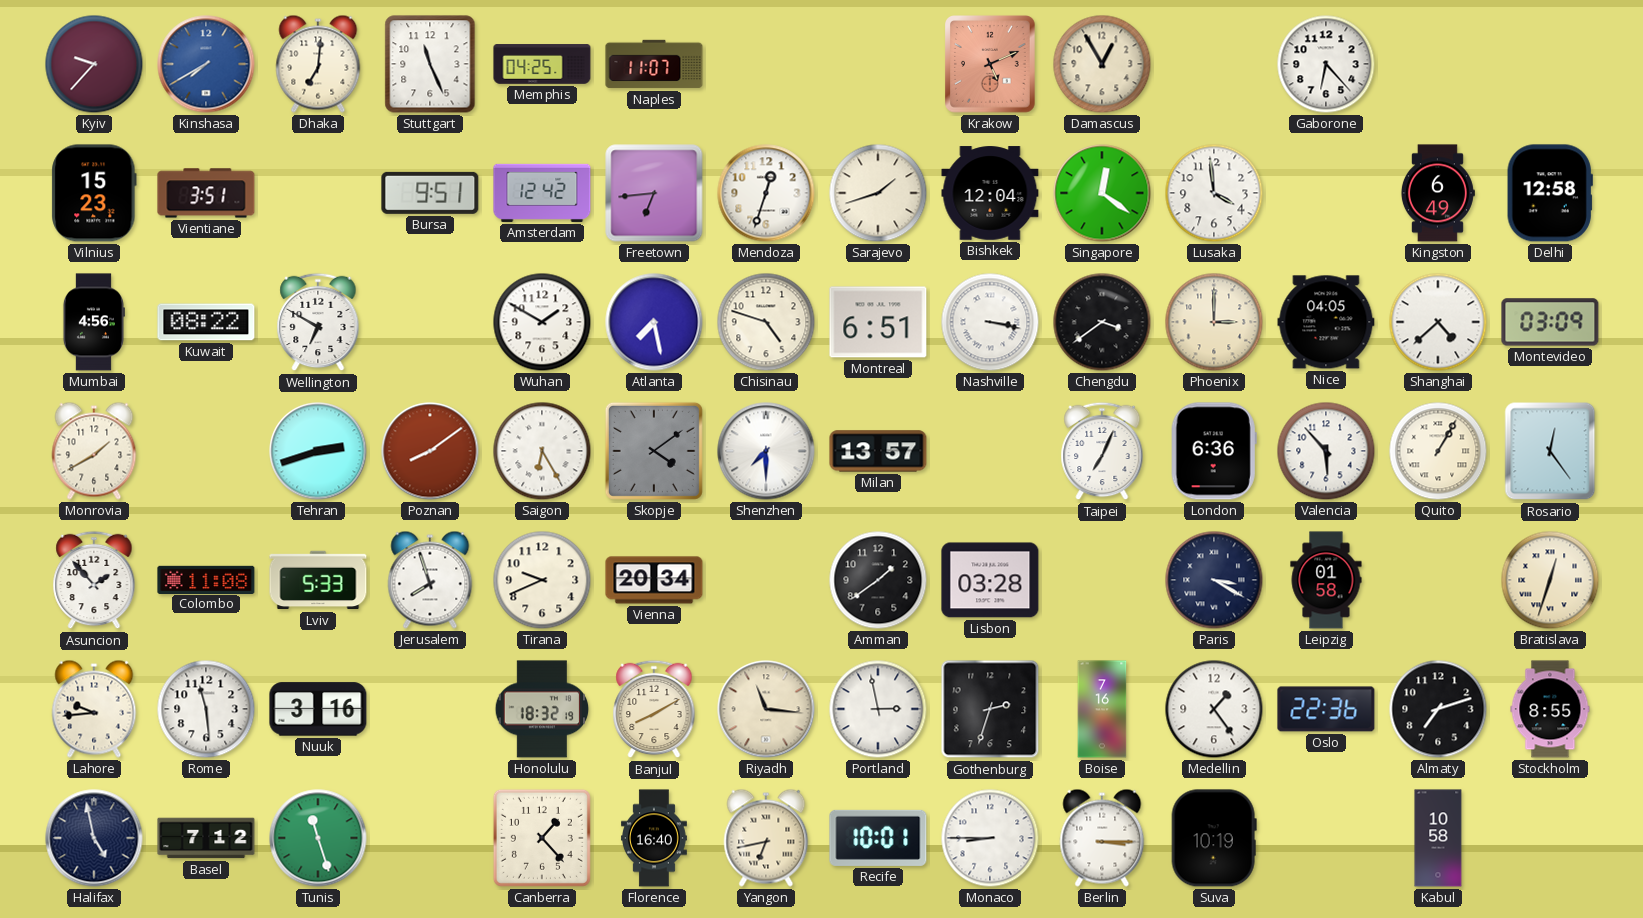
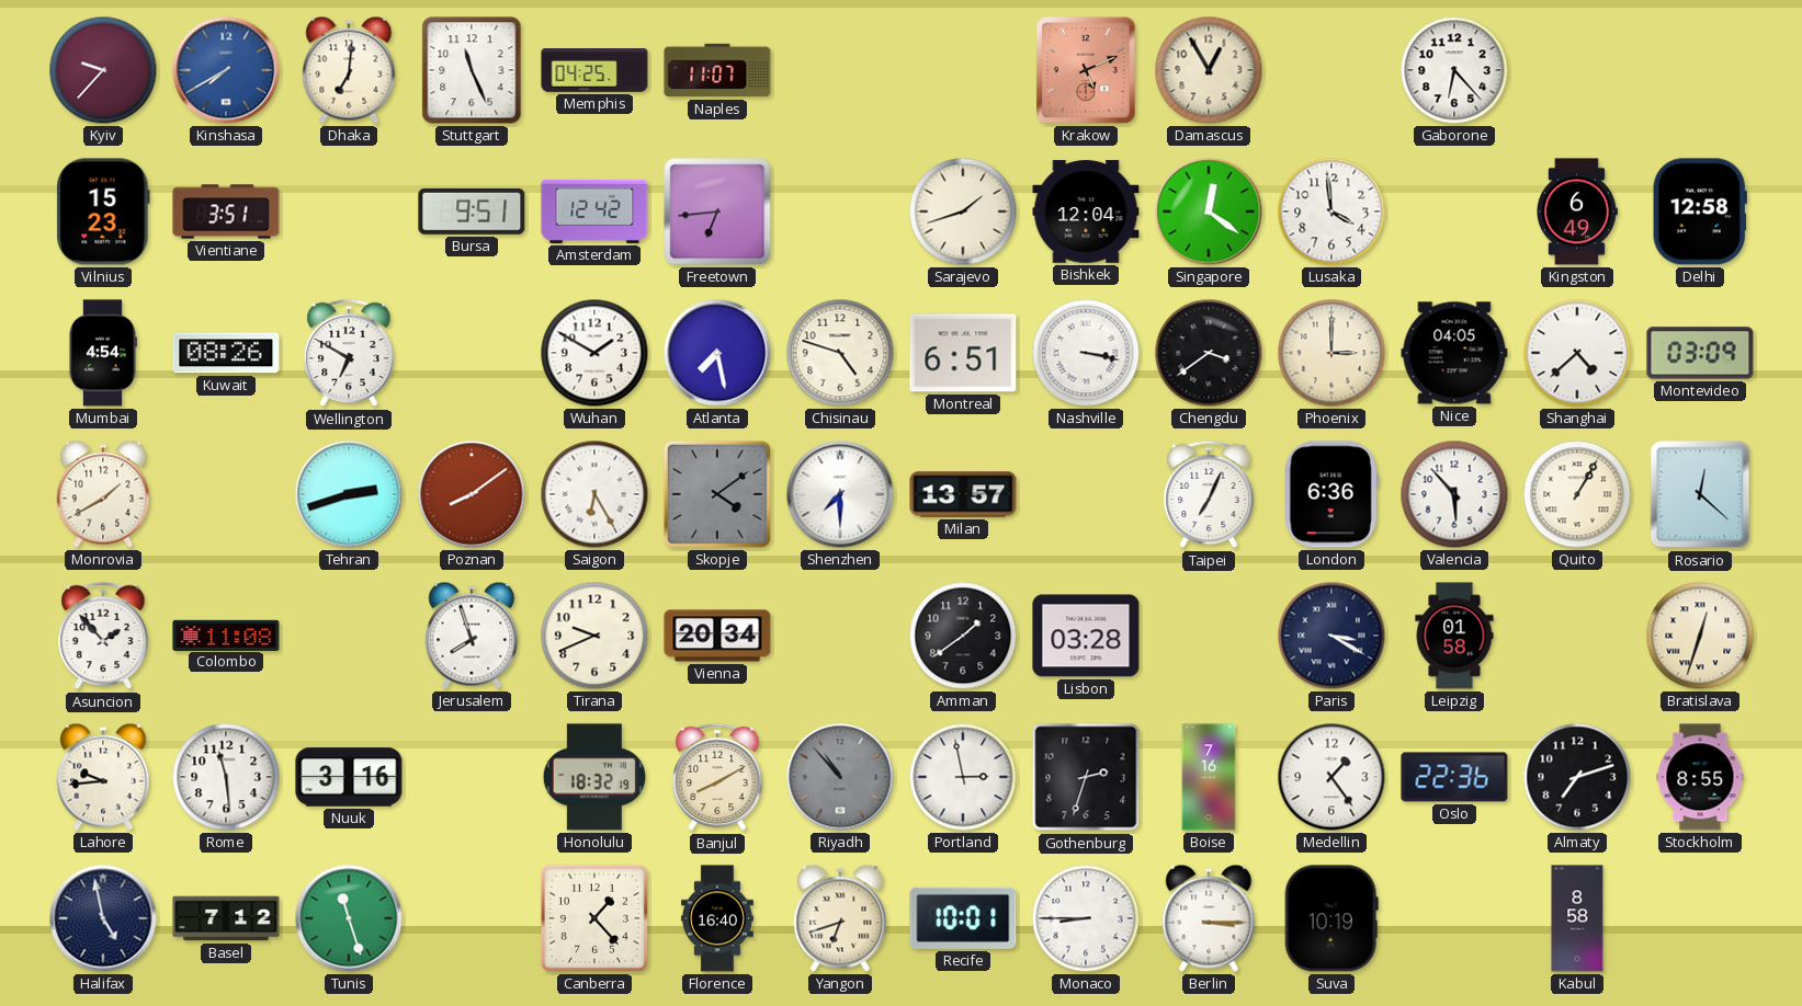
Mendoza: 12:33 -> none
Mumbai: 4:56 -> 4:54
Kuwait: 08:22 -> 08:26
Rosario: 12:24 -> 12:22
Lviv: 5:33 -> none
Riyadh: 11:16 -> 10:53
Riyadh dial: cream -> grey
Yangon: 6:43 -> 6:42
Kabul: 10:58 -> 8:58
